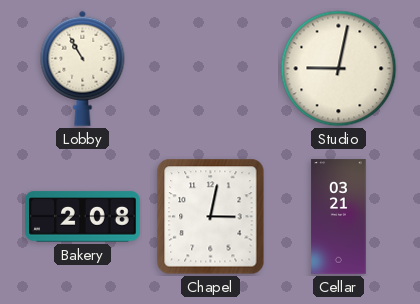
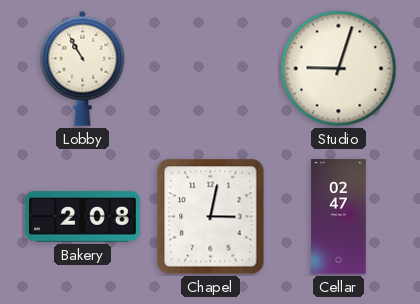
Studio: 9:02 -> 9:03
Cellar: 03:21 -> 02:47
